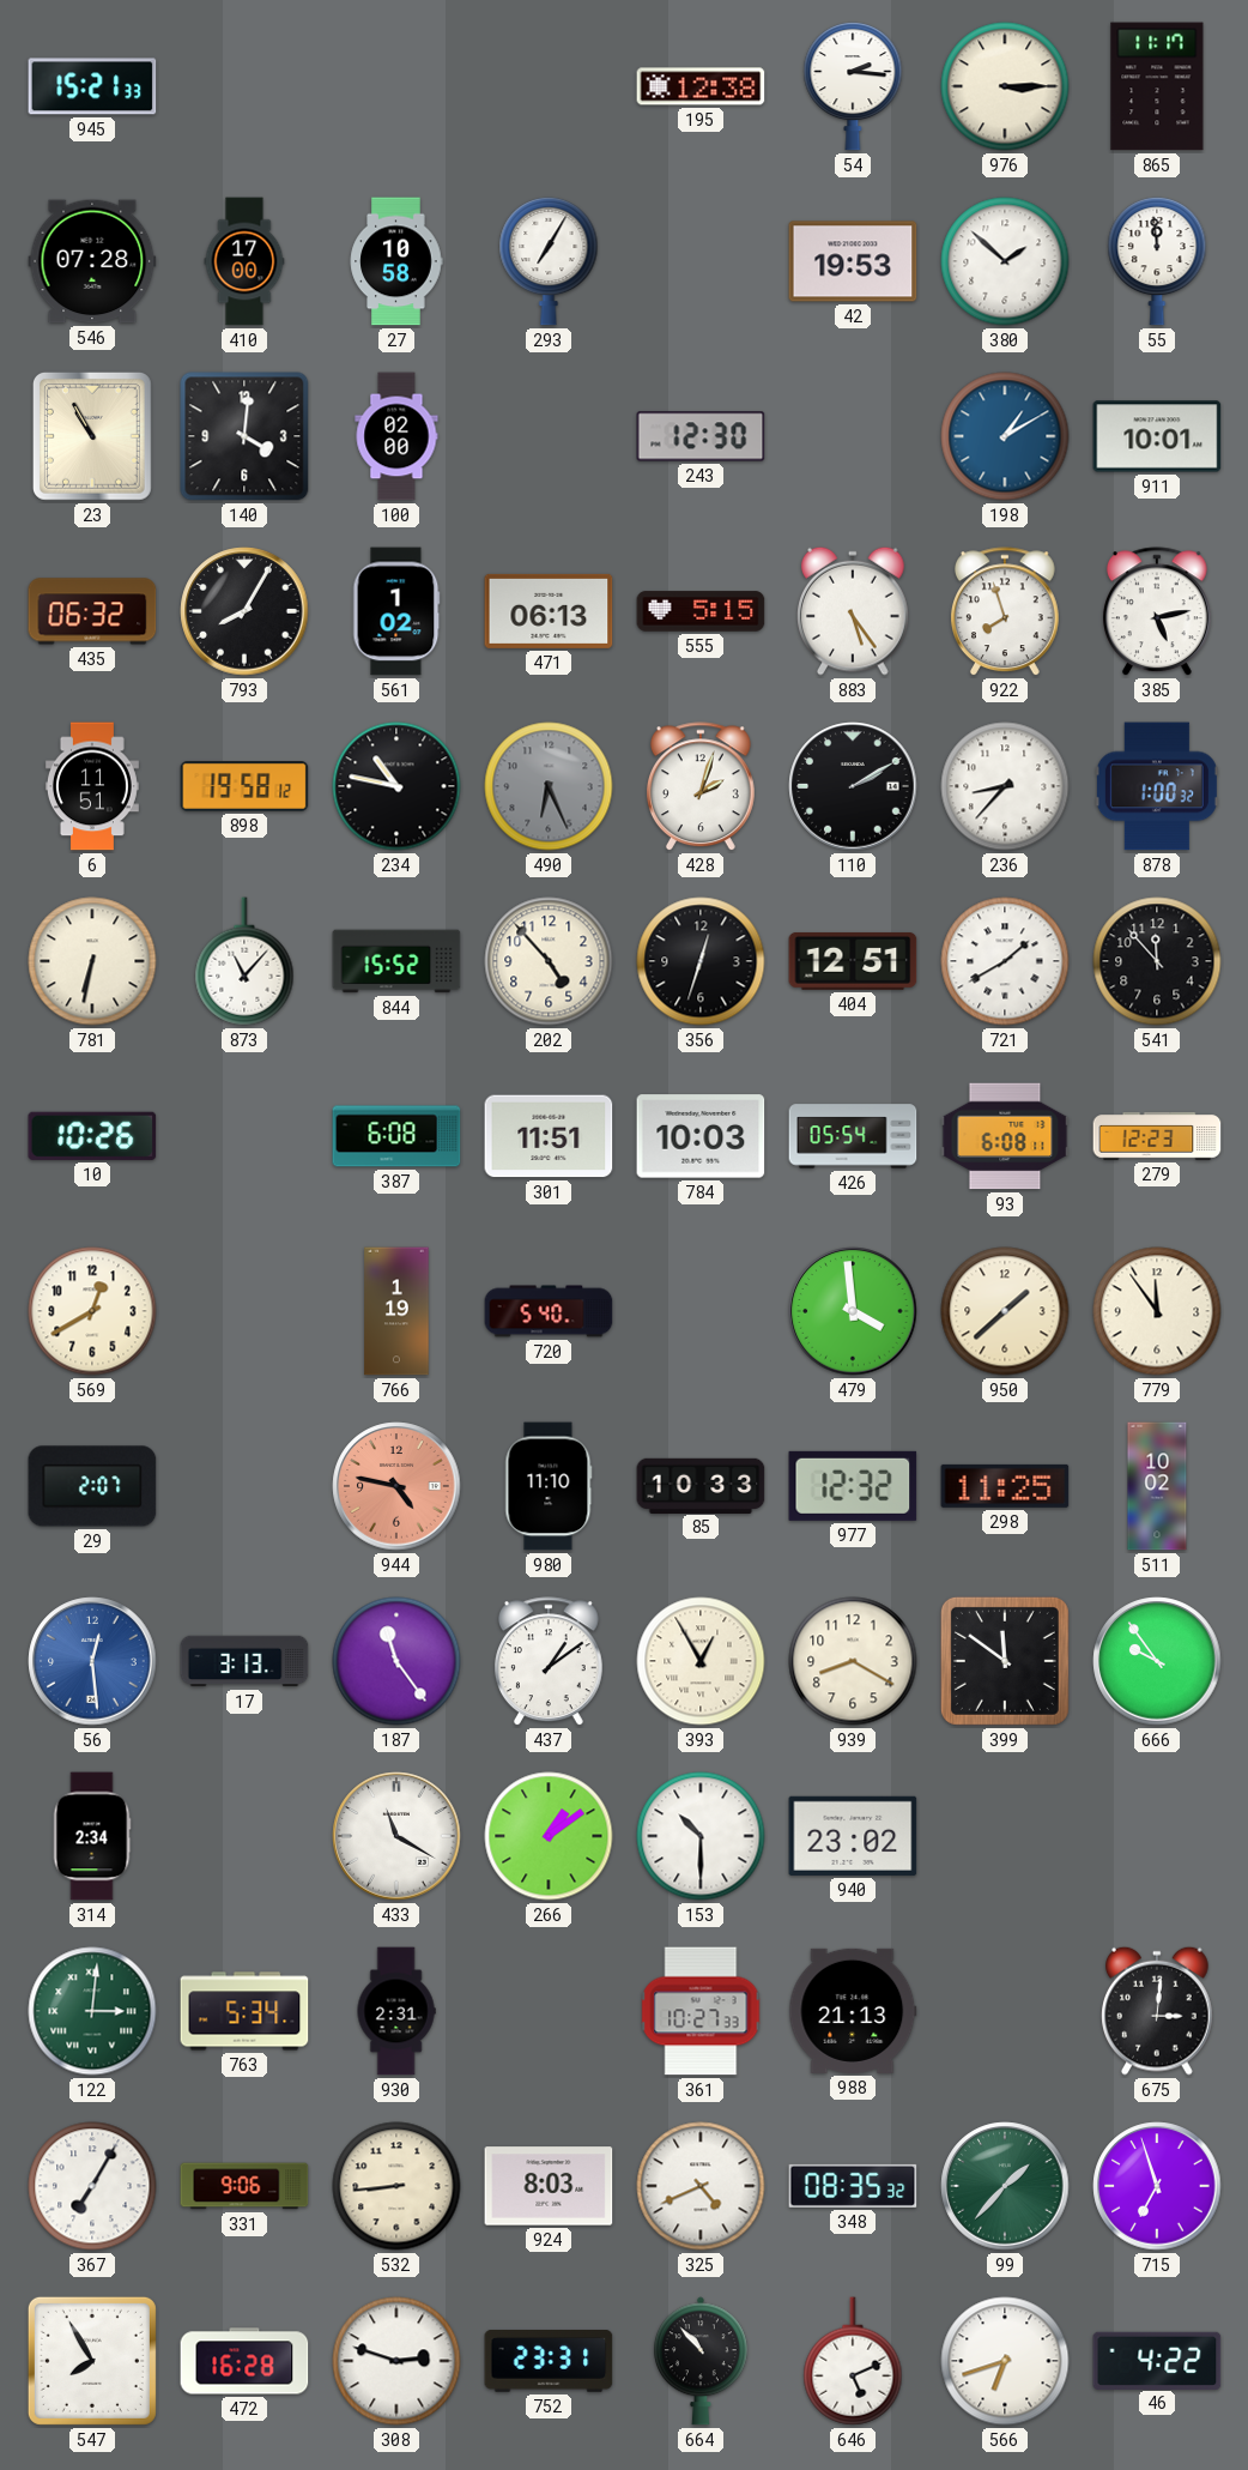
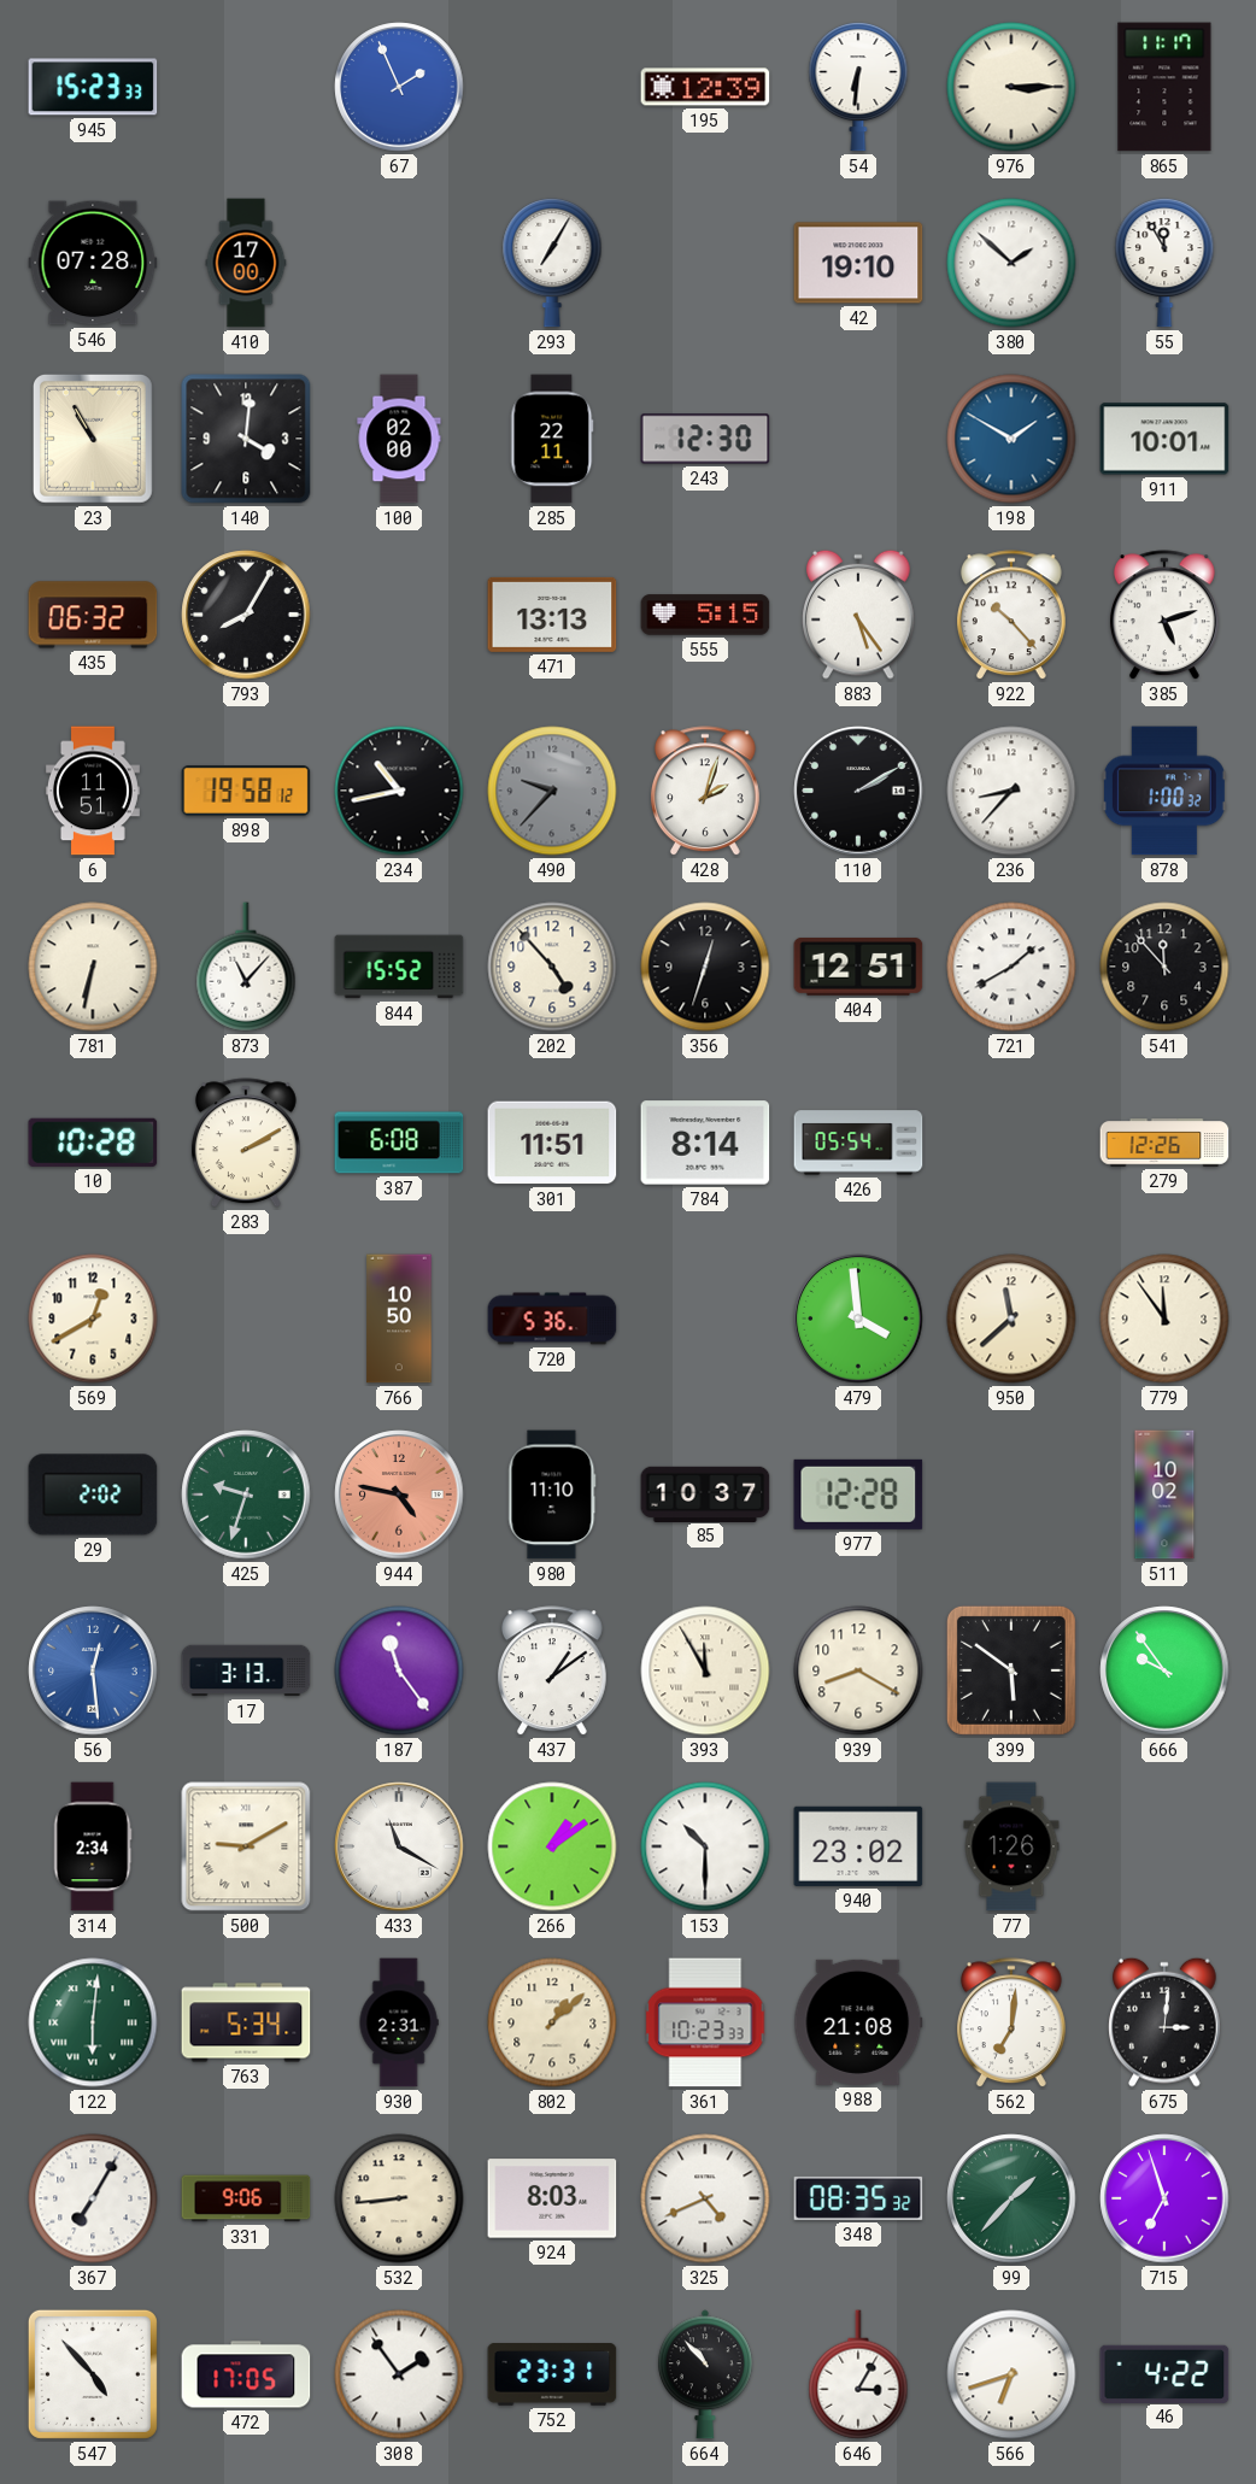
945: 15:21 -> 15:23
67: none -> 1:56
195: 12:38 -> 12:39
54: 2:16 -> 6:31
27: 10:58 -> none
42: 19:53 -> 19:10
55: 11:59 -> 11:55
285: none -> 22:11
198: 1:10 -> 1:50
561: 1:02 -> none
471: 06:13 -> 13:13
922: 7:57 -> 10:23
385: 5:13 -> 5:12
234: 10:47 -> 10:43
490: 6:26 -> 9:37
10: 10:26 -> 10:28
283: none -> 2:10
784: 10:03 -> 8:14
93: 6:08 -> none
279: 12:23 -> 12:26
766: 1:19 -> 10:50
720: 5:40 -> 5:36
950: 1:38 -> 11:38
29: 2:07 -> 2:02
425: none -> 9:33
85: 10:33 -> 10:37
977: 12:32 -> 12:28
298: 11:25 -> none
393: 12:55 -> 11:55
399: 11:51 -> 5:51
500: none -> 9:10
77: none -> 1:26
122: 3:01 -> 6:01
802: none -> 1:08
361: 10:27 -> 10:23
988: 21:13 -> 21:08
562: none -> 7:01
547: 7:55 -> 4:53
472: 16:28 -> 17:05
308: 2:48 -> 1:54
646: 5:11 -> 3:05
